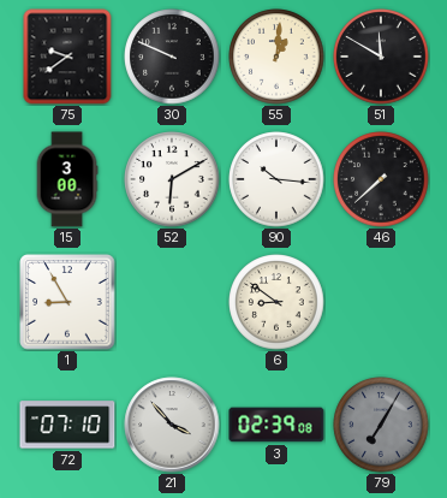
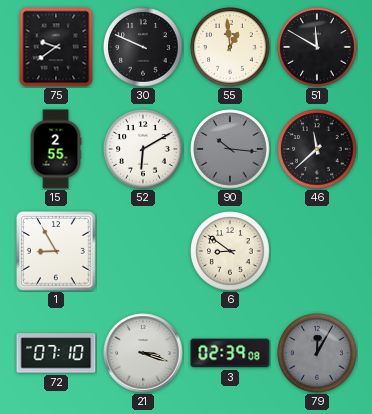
55: 1:01 -> 12:59
15: 3:00 -> 2:55
90 dial: white -> grey
46: 7:38 -> 11:38
21: 3:53 -> 3:18
79: 7:05 -> 12:05
